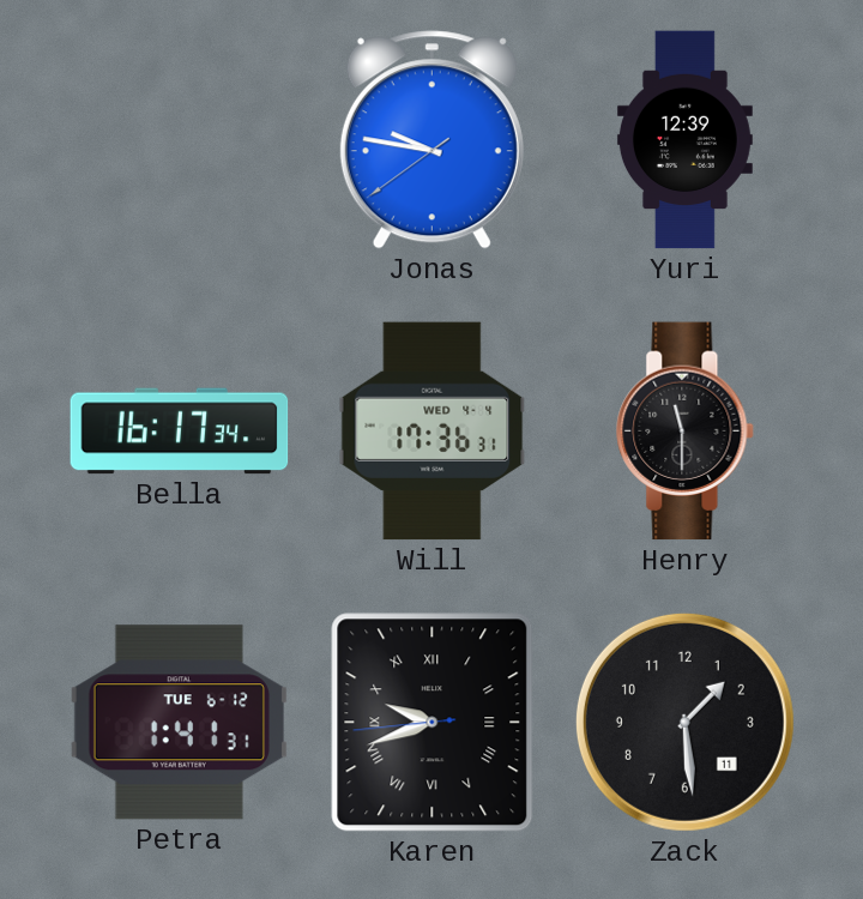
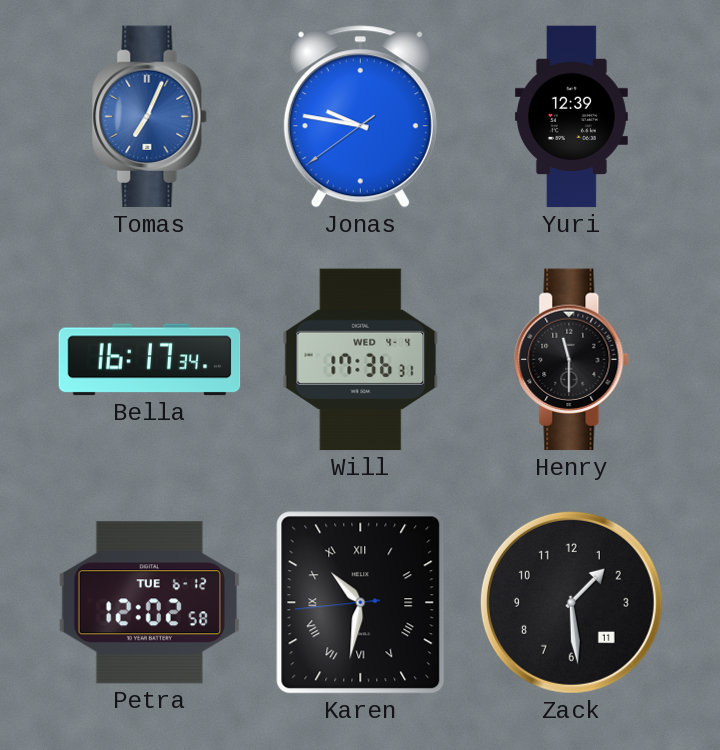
Tomas: none -> 7:04
Petra: 1:41 -> 12:02
Karen: 9:41 -> 10:31
